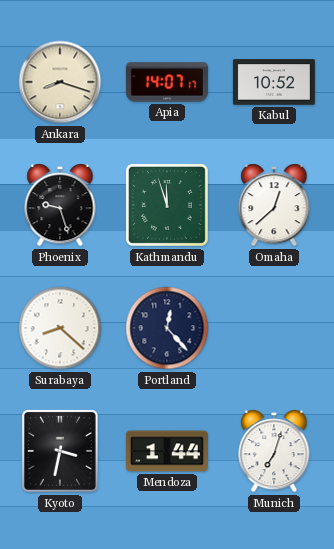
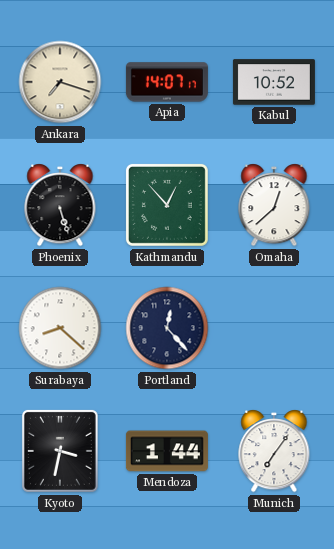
Ankara: 8:18 -> 7:18
Phoenix: 9:27 -> 5:27
Kathmandu: 11:57 -> 12:53
Munich: 7:03 -> 7:06
